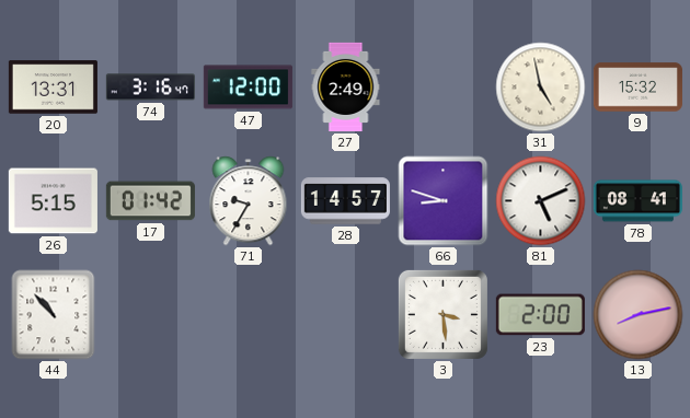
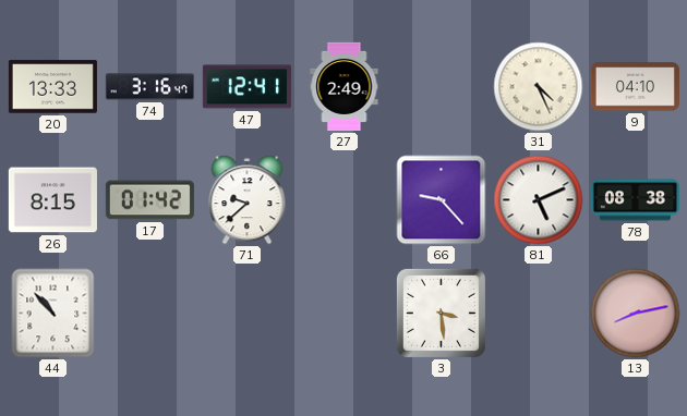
20: 13:31 -> 13:33
47: 12:00 -> 12:41
31: 4:58 -> 4:26
9: 15:32 -> 04:10
26: 5:15 -> 8:15
71: 9:35 -> 9:38
28: 14:57 -> none
66: 8:48 -> 9:23
78: 08:41 -> 08:38
23: 2:00 -> none
